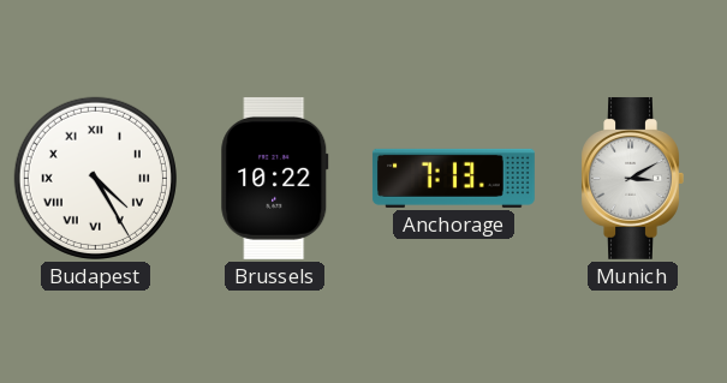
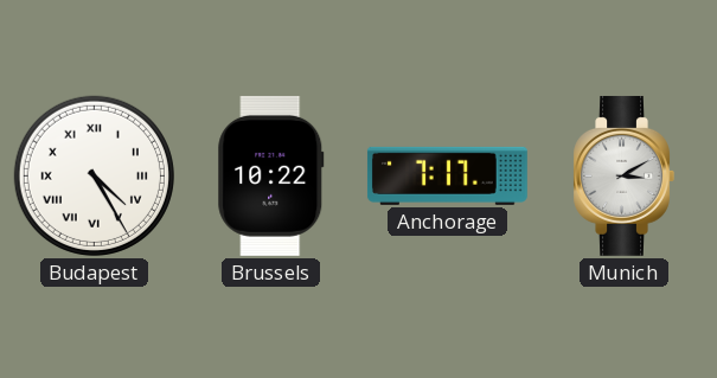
Anchorage: 7:13 -> 7:17
